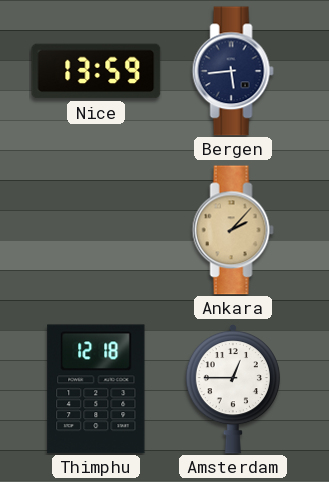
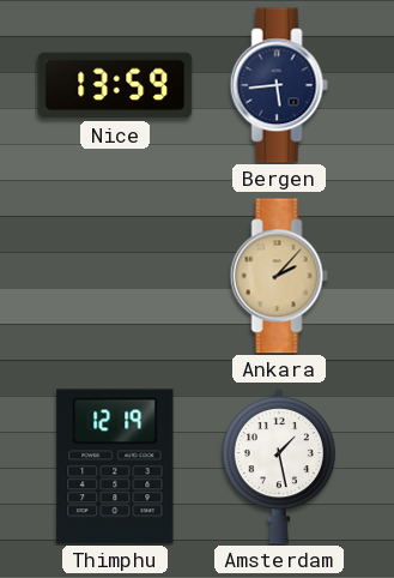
Thimphu: 12:18 -> 12:19
Amsterdam: 12:45 -> 1:28
